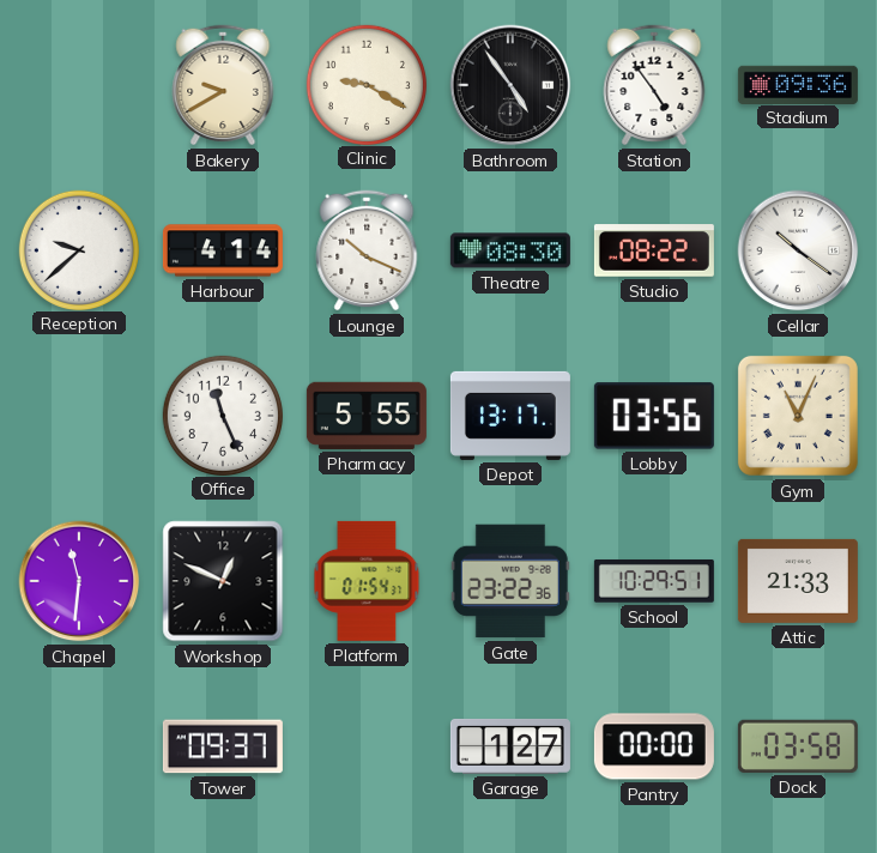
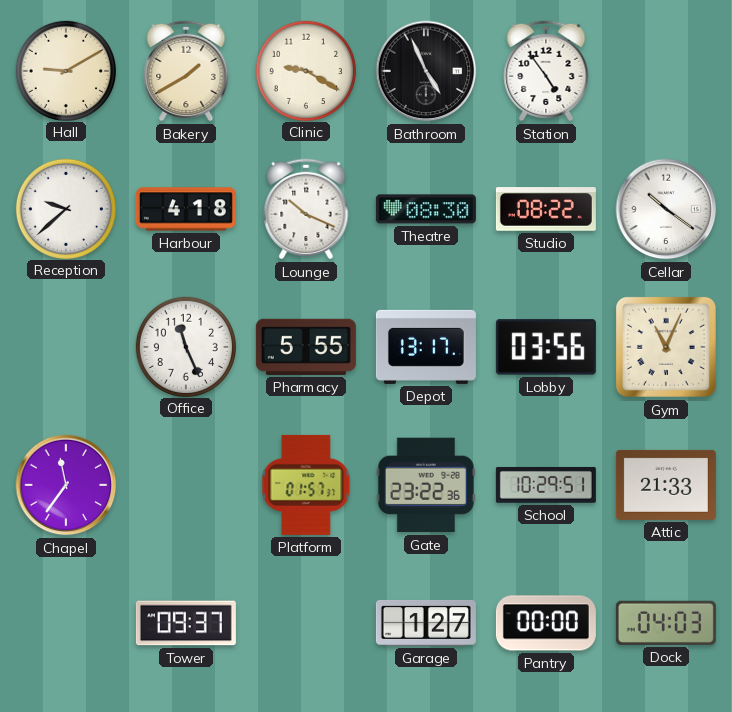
Hall: none -> 9:10
Bakery: 9:40 -> 1:40
Bathroom: 4:54 -> 4:56
Stadium: 09:36 -> none
Harbour: 4:14 -> 4:18
Chapel: 11:31 -> 11:36
Workshop: 12:49 -> none
Platform: 01:54 -> 01:57
Dock: 03:58 -> 04:03
